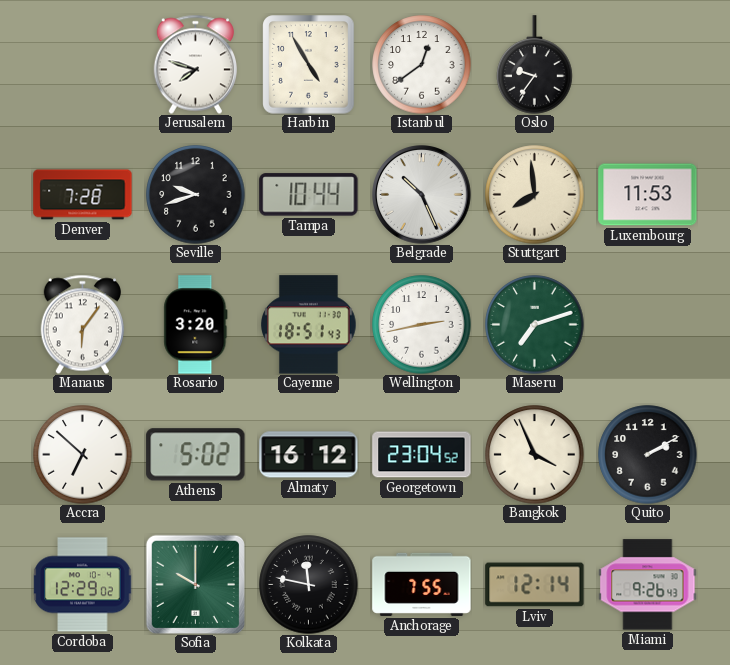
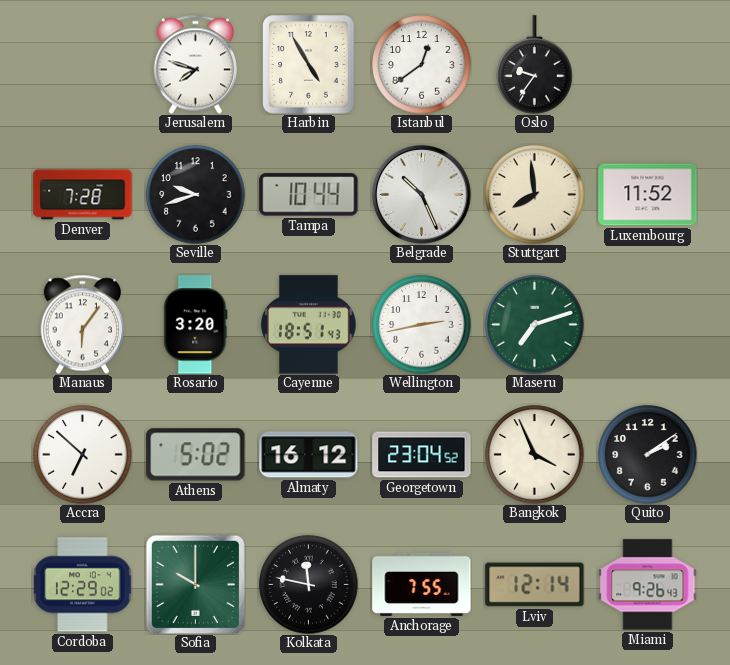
Luxembourg: 11:53 -> 11:52
Quito: 2:10 -> 2:09
